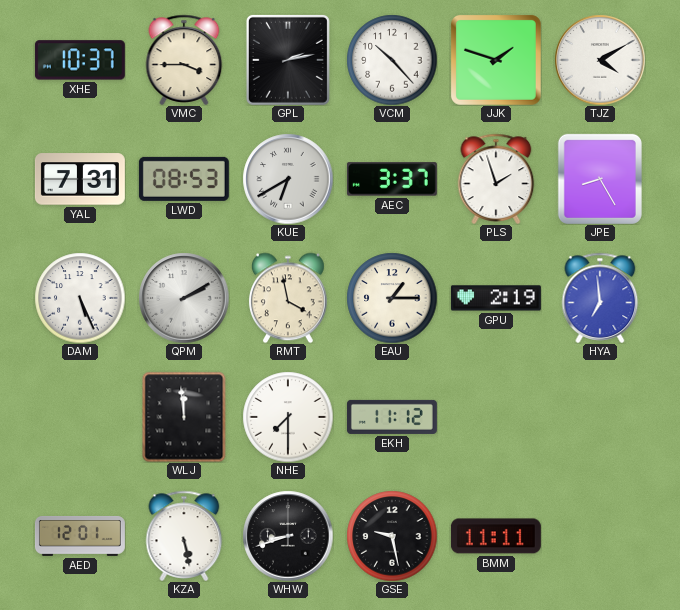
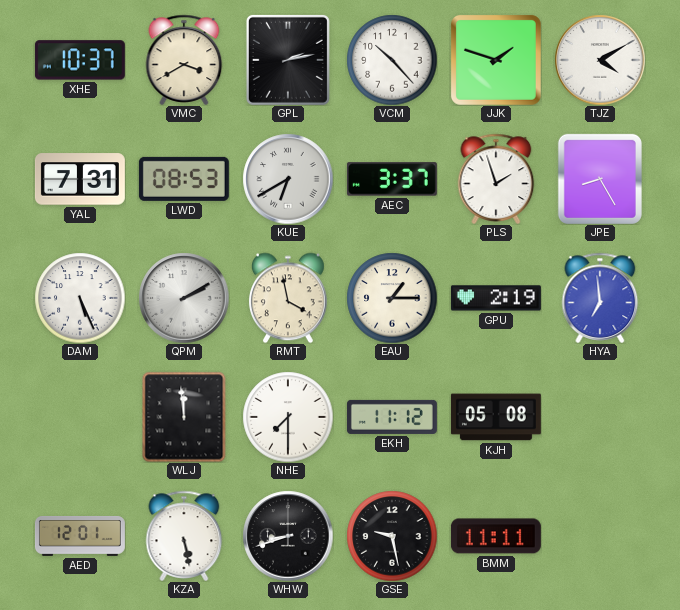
VMC: 3:45 -> 3:40
KJH: none -> 05:08
